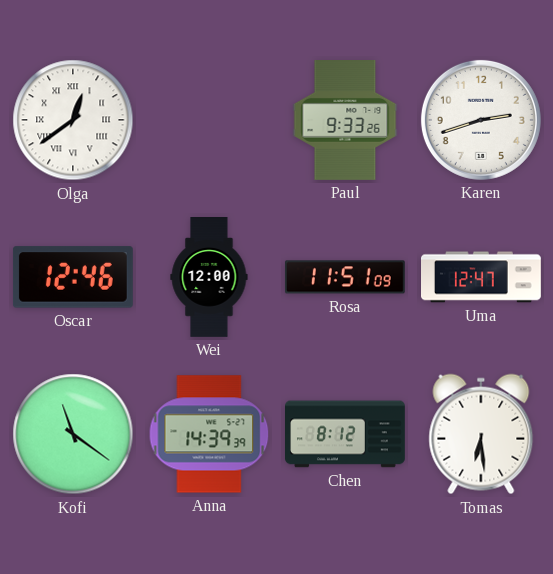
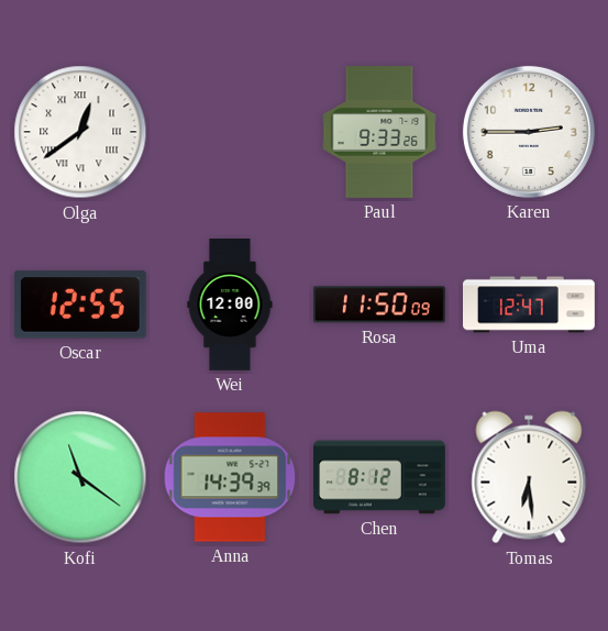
Karen: 2:42 -> 2:45
Oscar: 12:46 -> 12:55
Rosa: 11:51 -> 11:50
